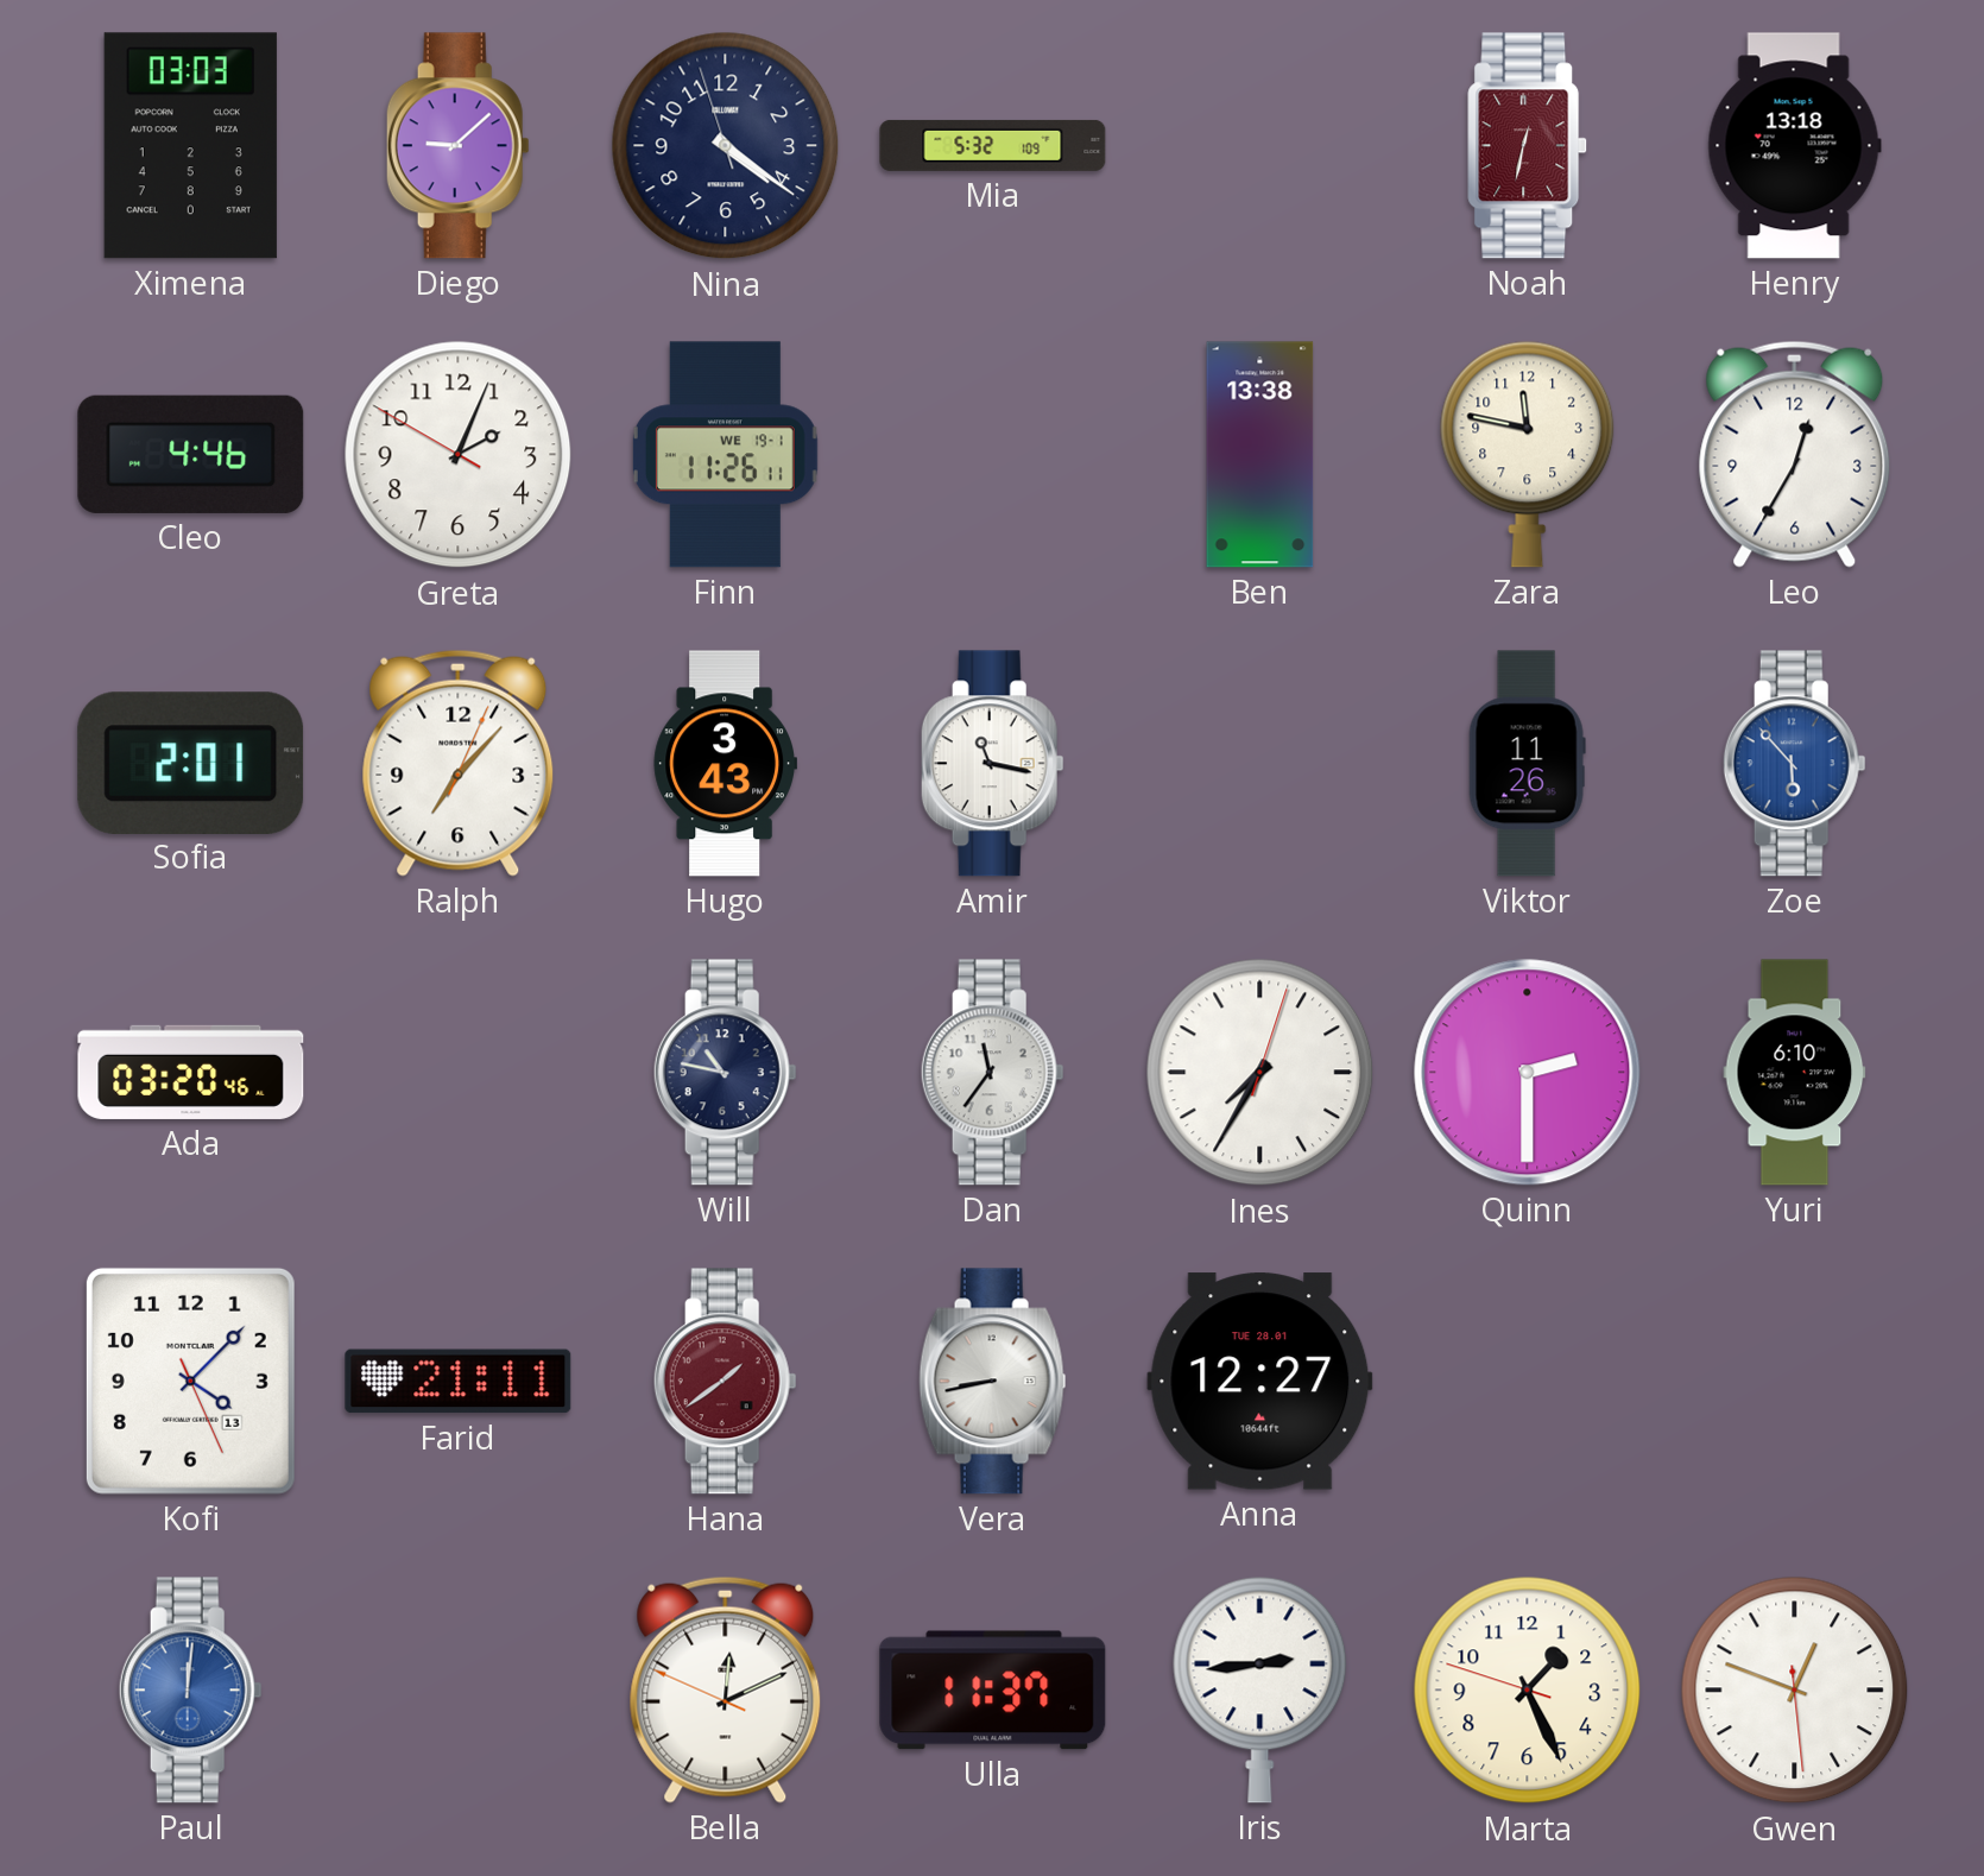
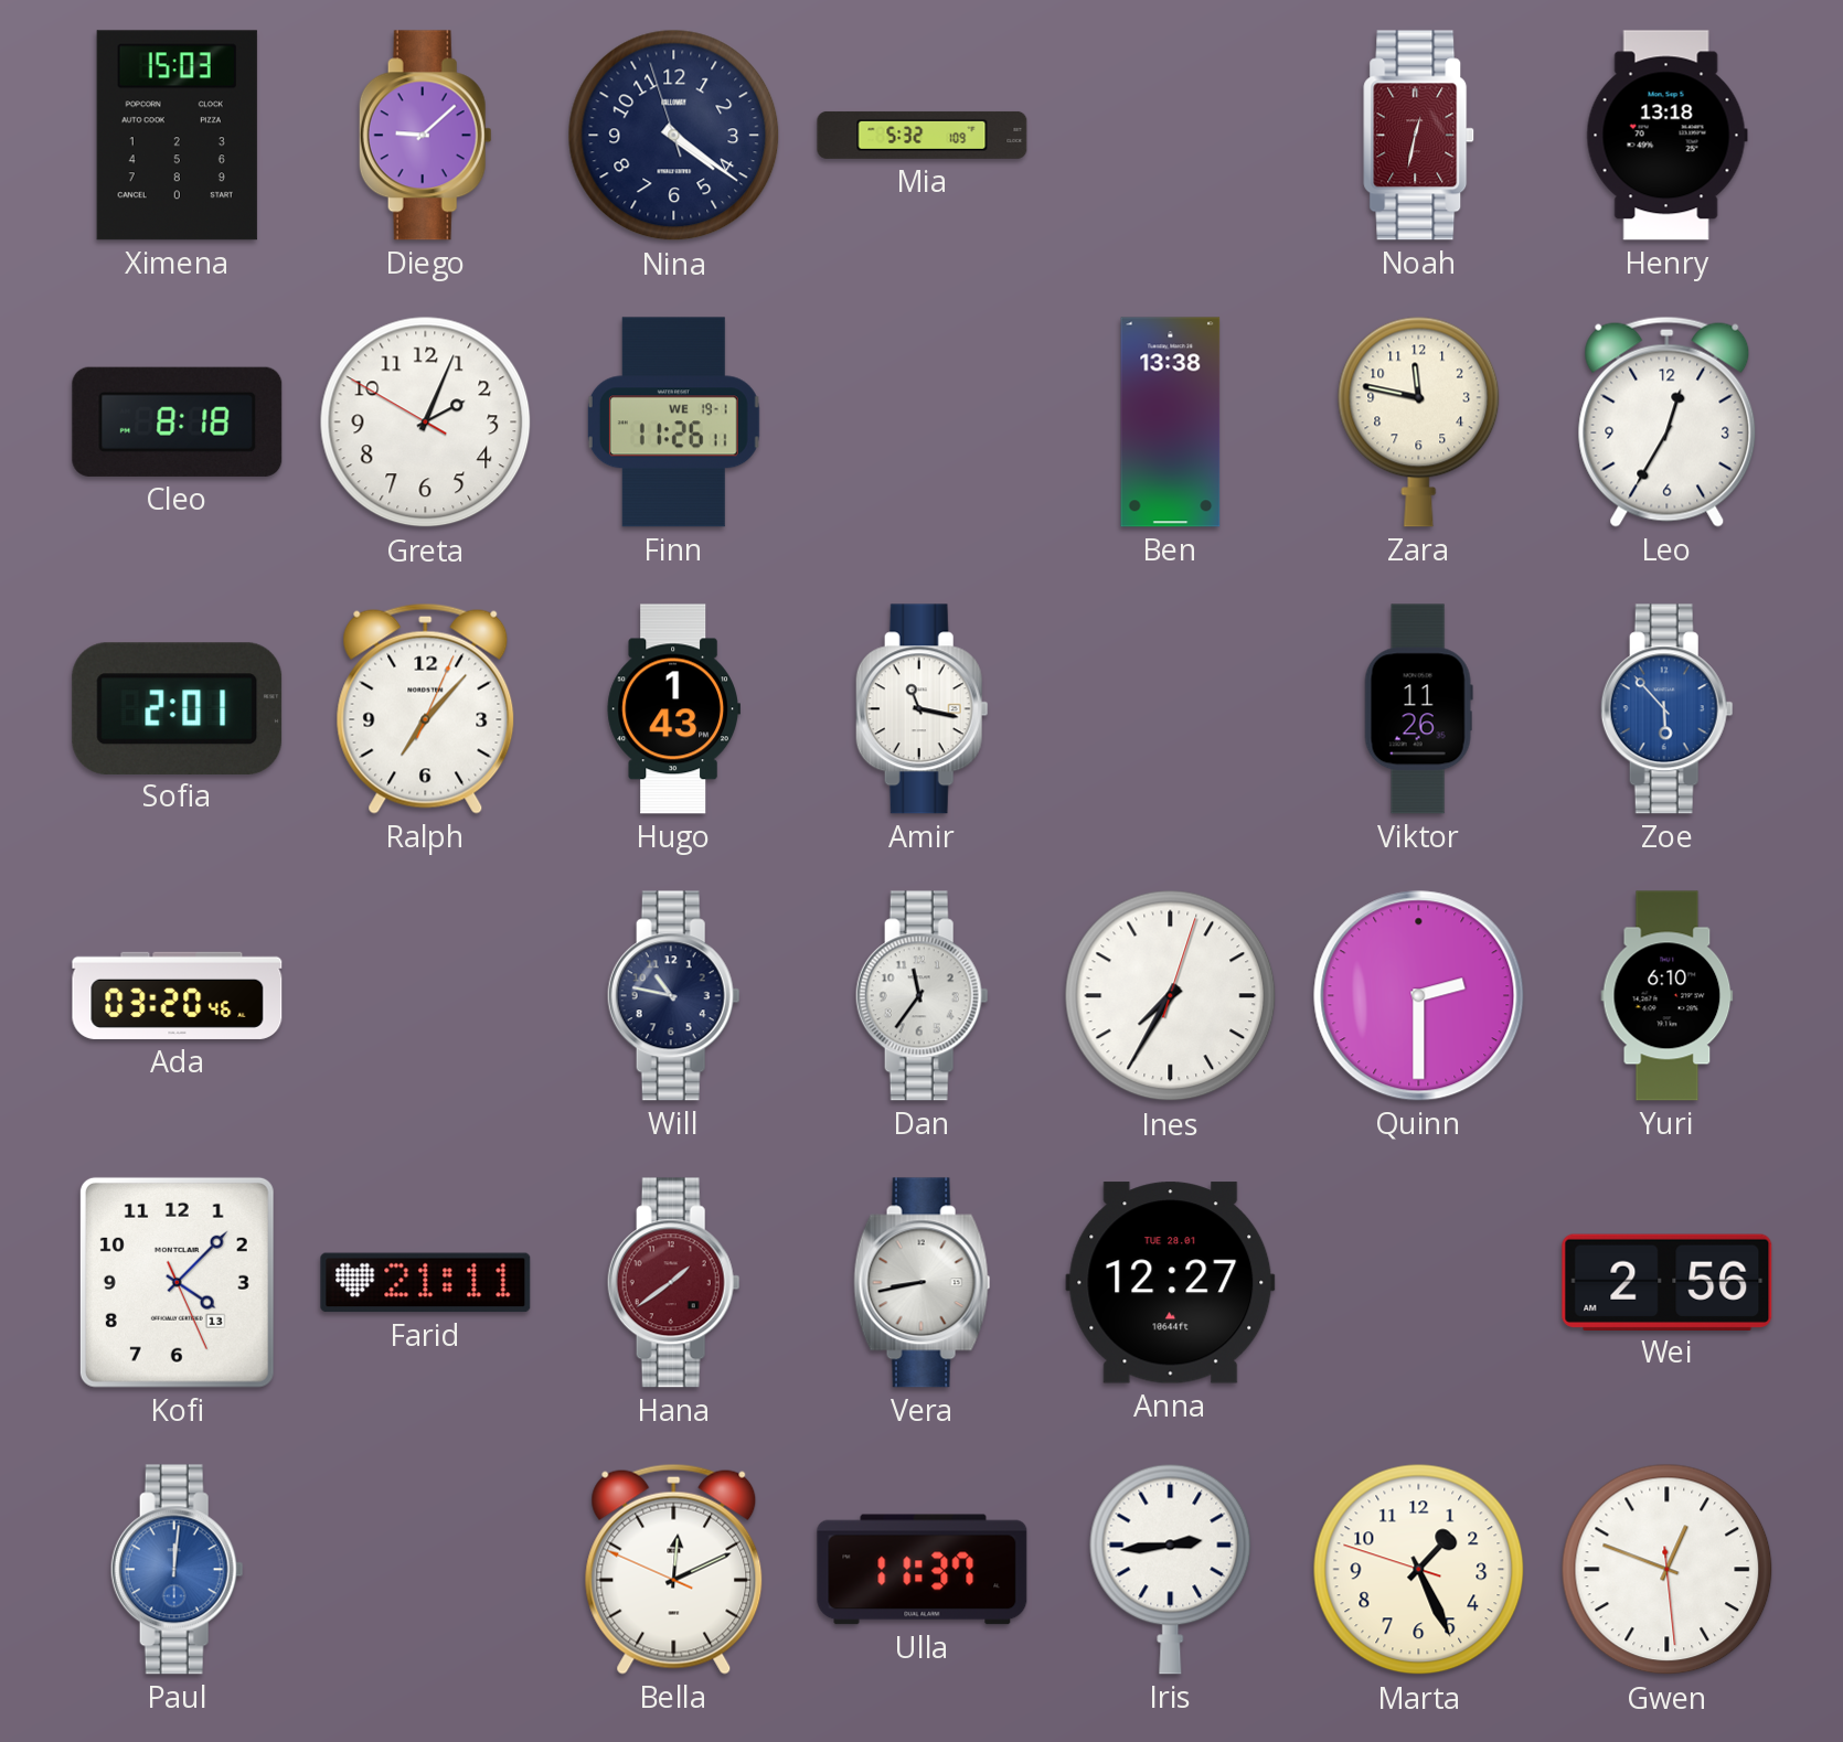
Ximena: 03:03 -> 15:03
Cleo: 4:46 -> 8:18
Hugo: 3:43 -> 1:43
Wei: none -> 2:56
